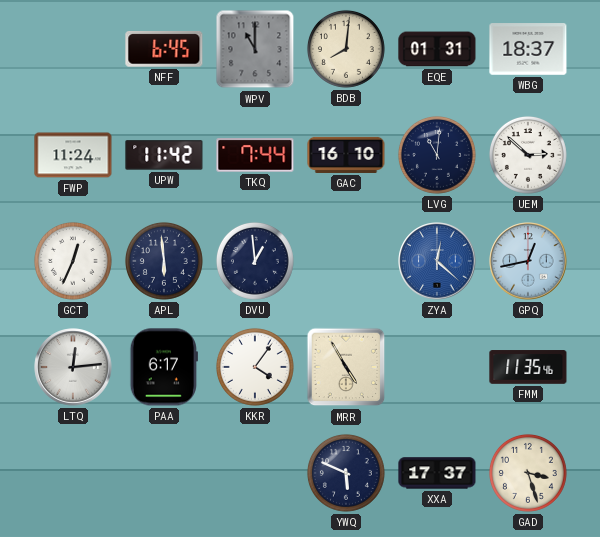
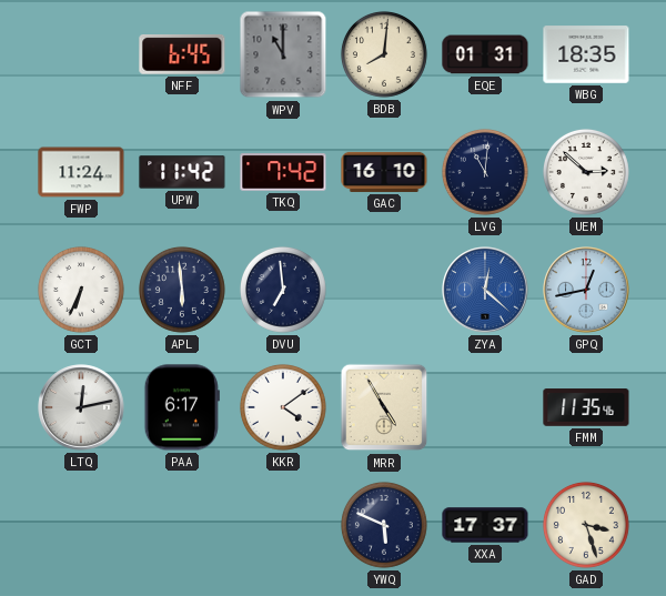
WBG: 18:37 -> 18:35
TKQ: 7:44 -> 7:42
GCT: 12:34 -> 6:34
DVU: 12:59 -> 6:59
LTQ: 12:14 -> 12:13
KKR: 4:06 -> 4:09
